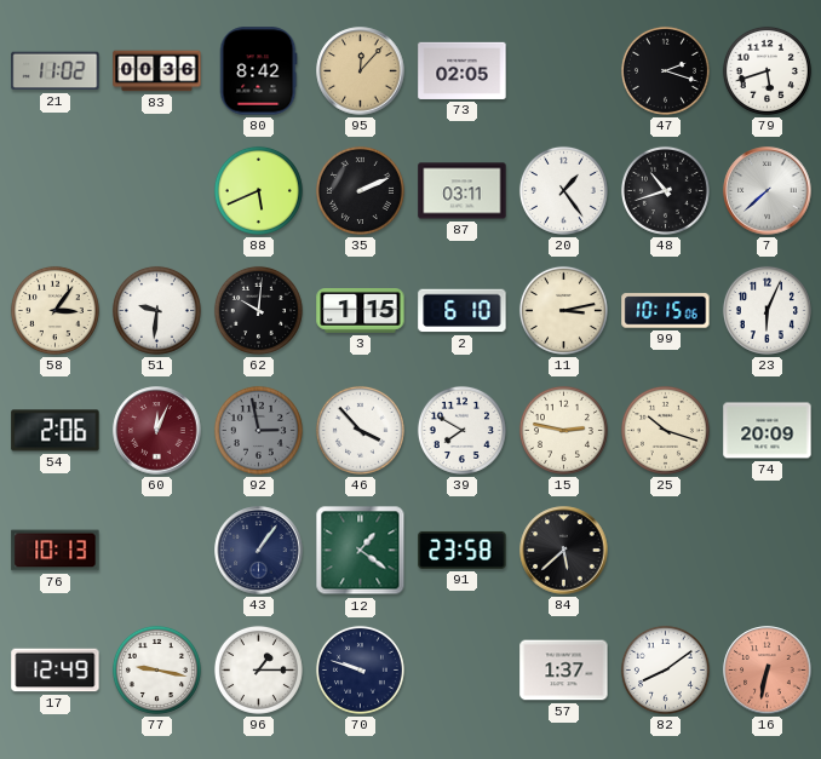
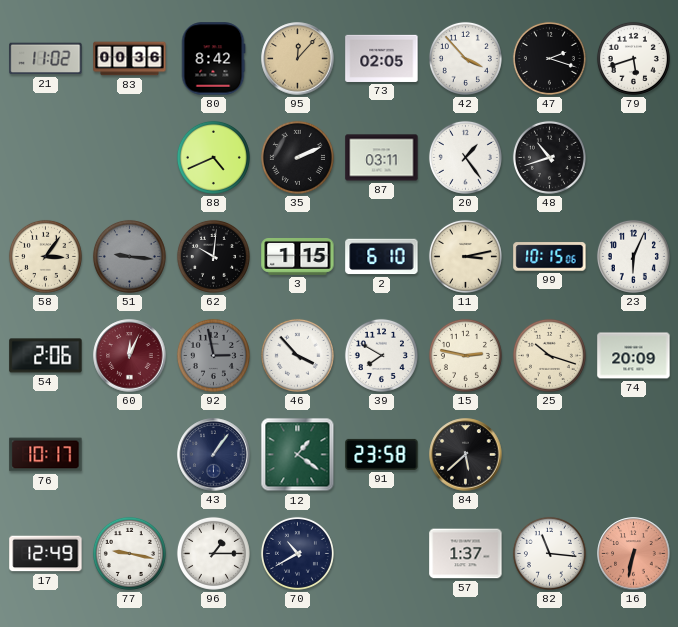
42: none -> 3:53
88: 5:41 -> 4:41
7: 7:38 -> none
51: 9:31 -> 9:16
51 dial: white -> grey
76: 10:13 -> 10:17
70: 9:48 -> 10:40
82: 8:09 -> 11:16
